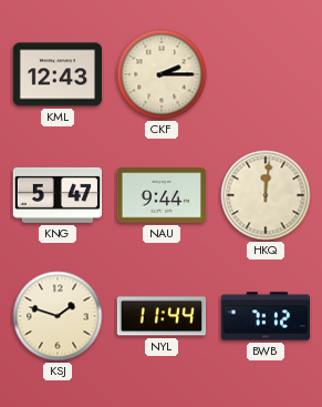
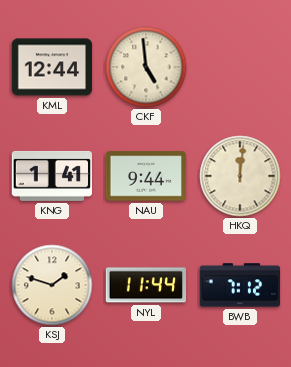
KML: 12:43 -> 12:44
CKF: 2:15 -> 4:59
KNG: 5:47 -> 1:41
